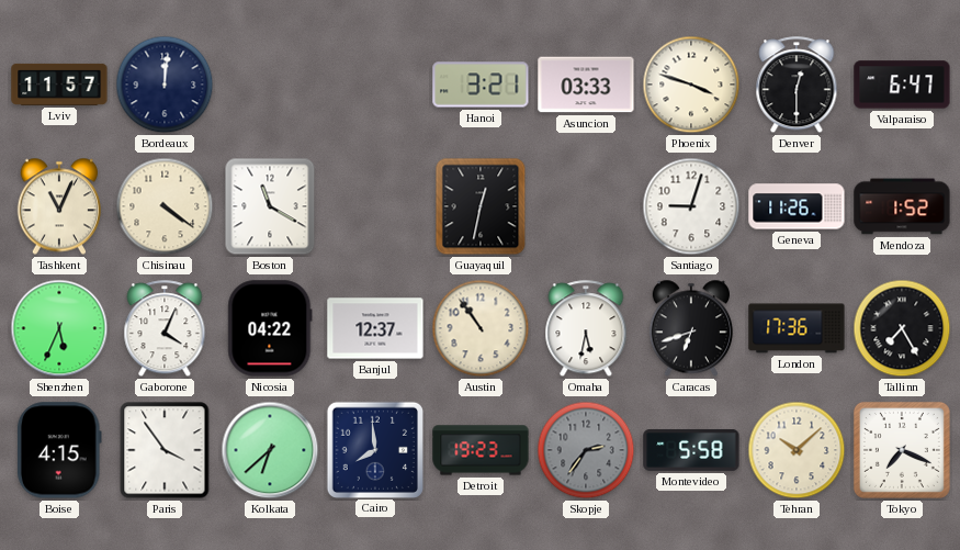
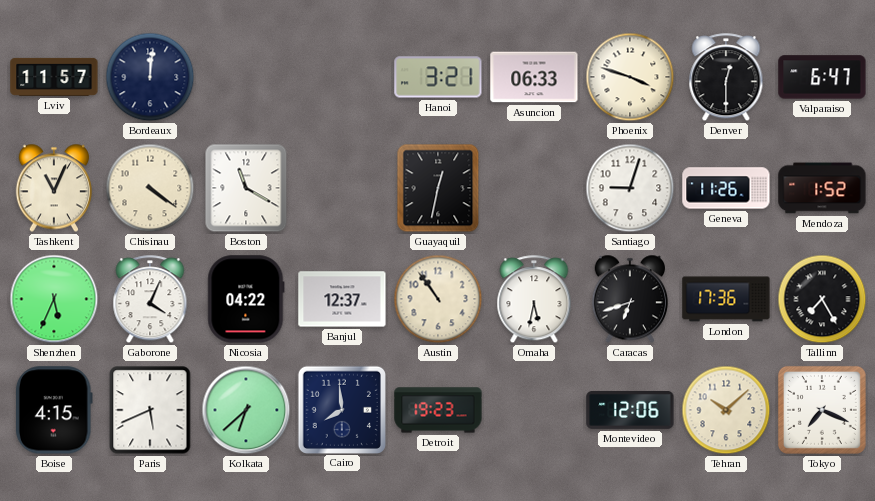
Asuncion: 03:33 -> 06:33
Paris: 3:54 -> 5:41
Skopje: 2:36 -> none
Montevideo: 5:58 -> 12:06
